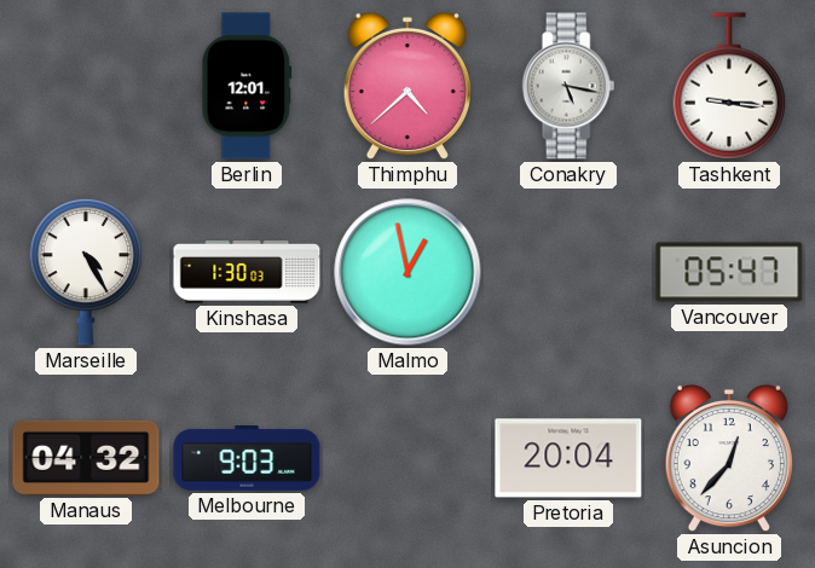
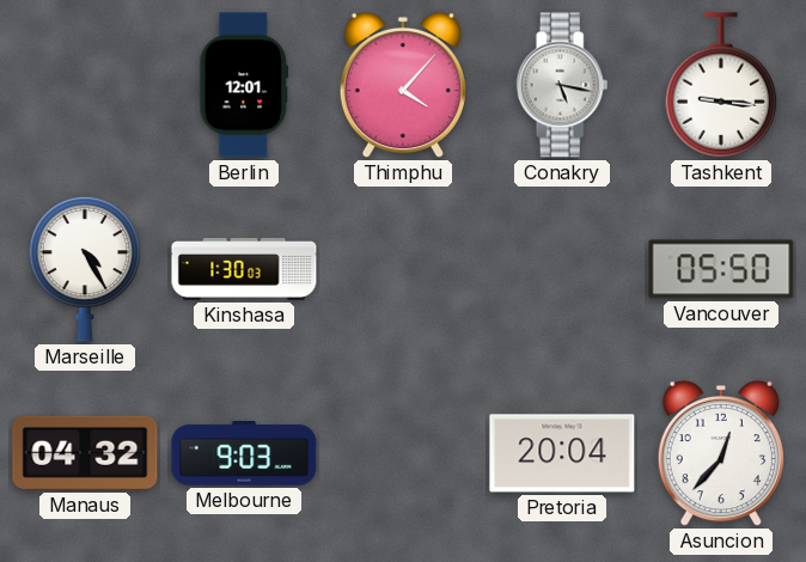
Thimphu: 4:38 -> 4:07
Malmo: 12:58 -> none
Vancouver: 05:47 -> 05:50
